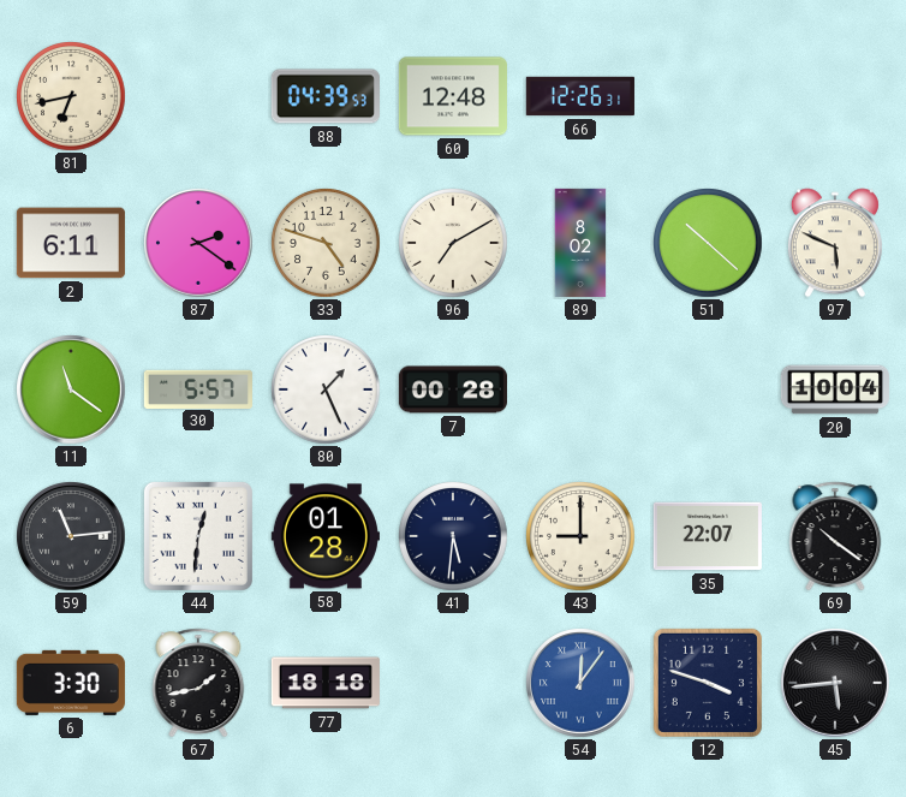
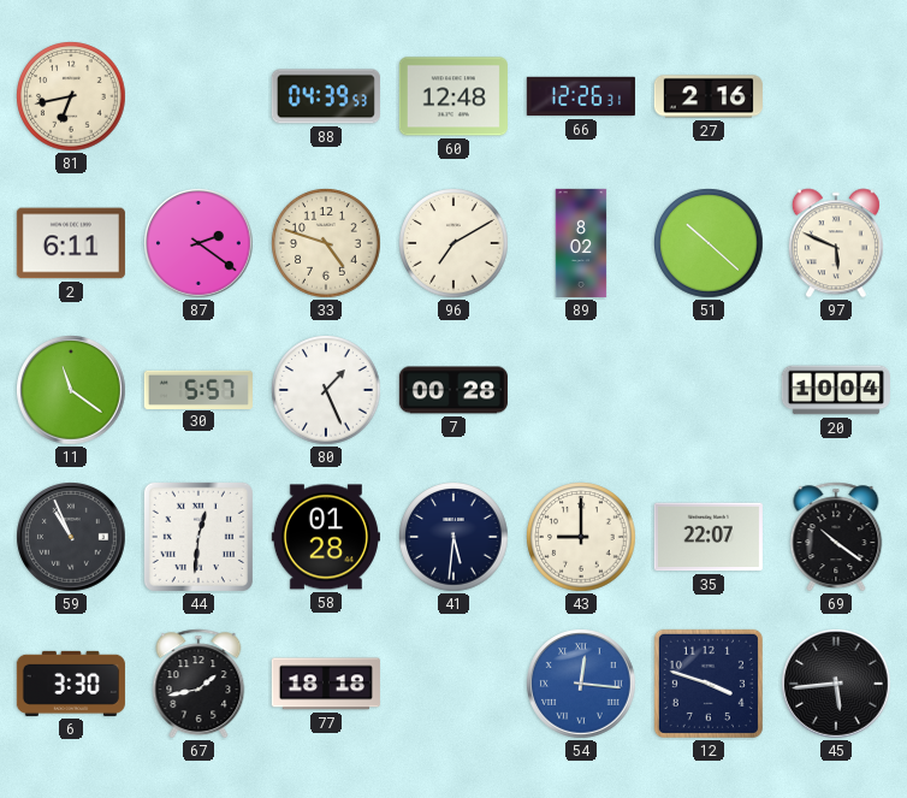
27: none -> 2:16
59: 11:14 -> 10:56
54: 12:06 -> 12:16
